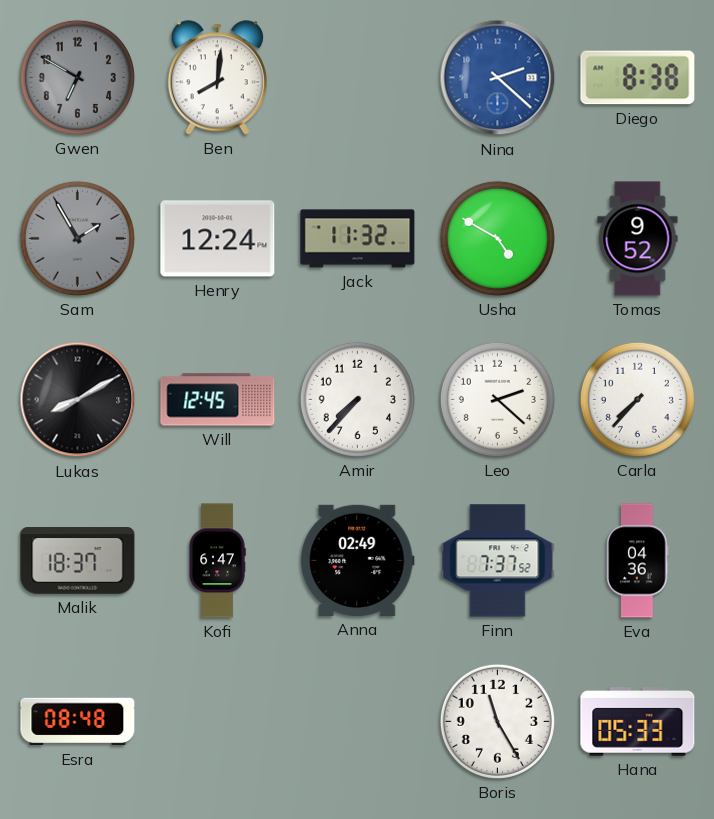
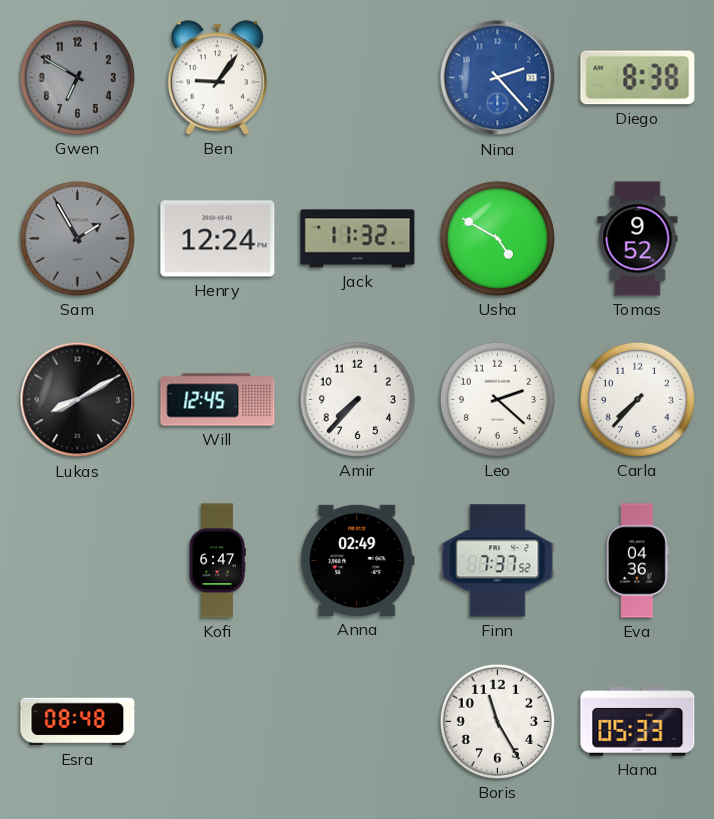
Ben: 8:01 -> 9:06
Nina: 2:22 -> 2:23
Malik: 18:37 -> none
